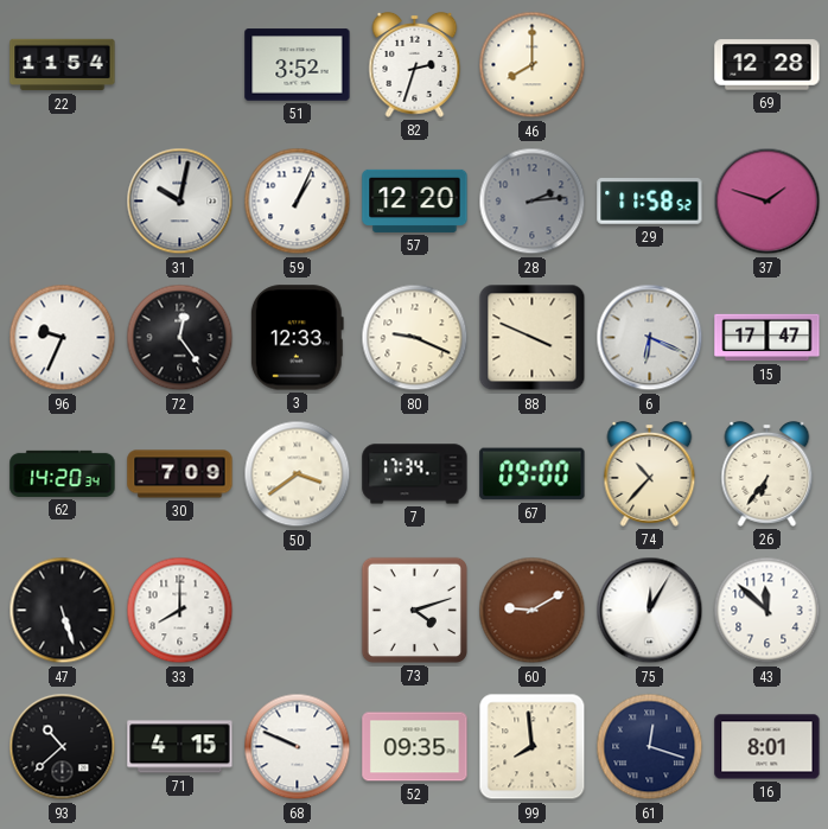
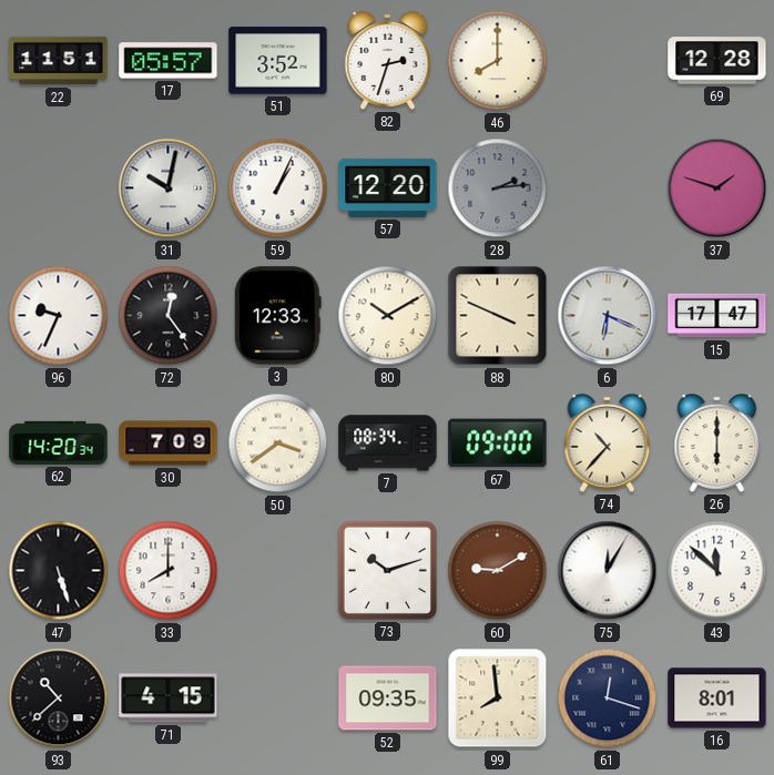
22: 11:54 -> 11:51
17: none -> 05:57
29: 11:58 -> none
80: 9:19 -> 10:10
7: 17:34 -> 08:34
26: 6:36 -> 6:00
73: 4:12 -> 10:12
68: 9:49 -> none
